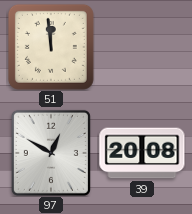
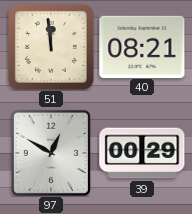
40: none -> 08:21
39: 20:08 -> 00:29
